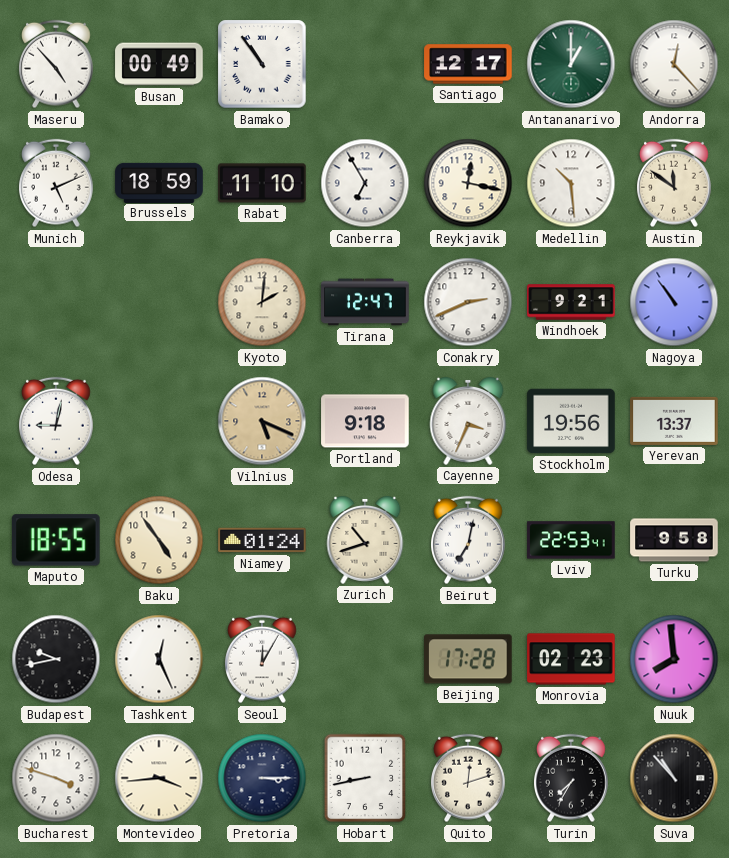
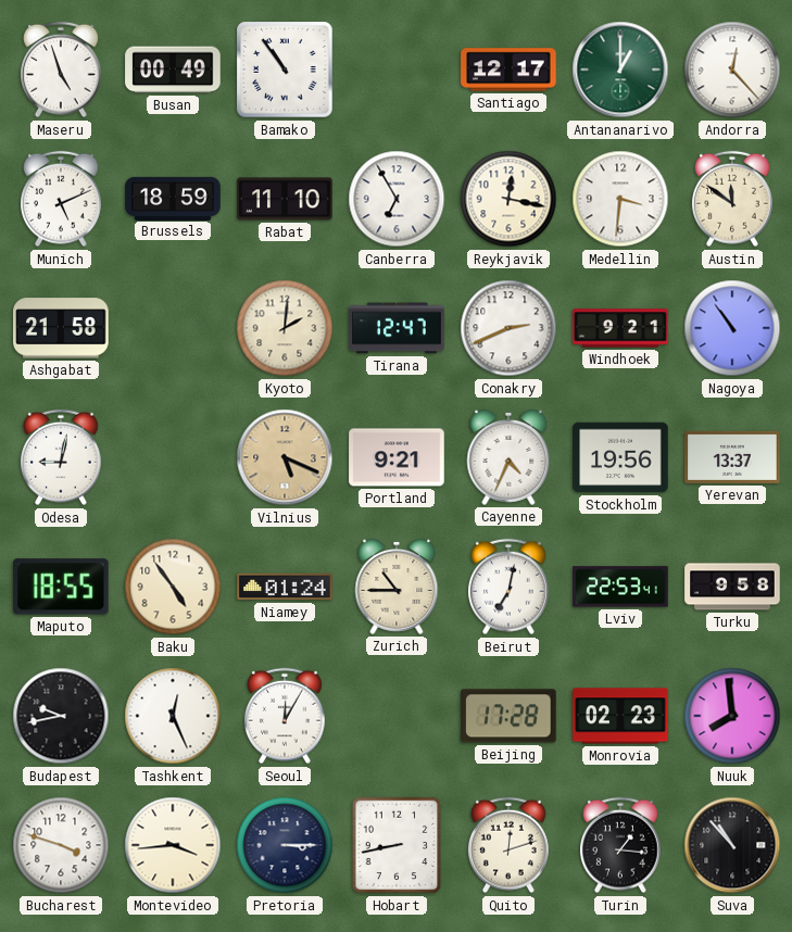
Maseru: 4:53 -> 4:57
Medellin: 10:29 -> 3:31
Ashgabat: none -> 21:58
Portland: 9:18 -> 9:21
Cayenne: 3:34 -> 4:34
Zurich: 10:42 -> 10:45
Turin: 7:35 -> 1:16
